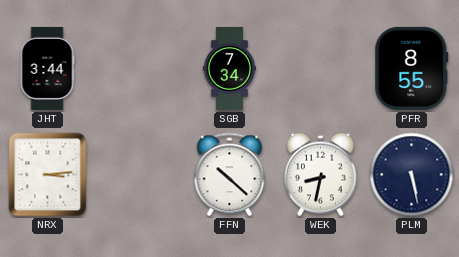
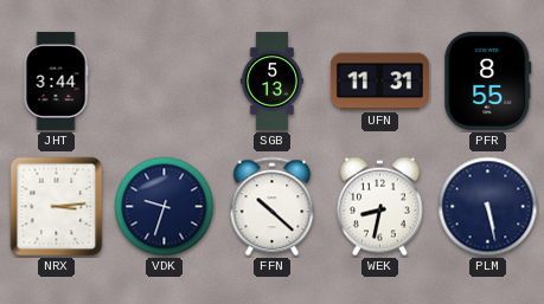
SGB: 7:34 -> 5:13
UFN: none -> 11:31
VDK: none -> 9:33
